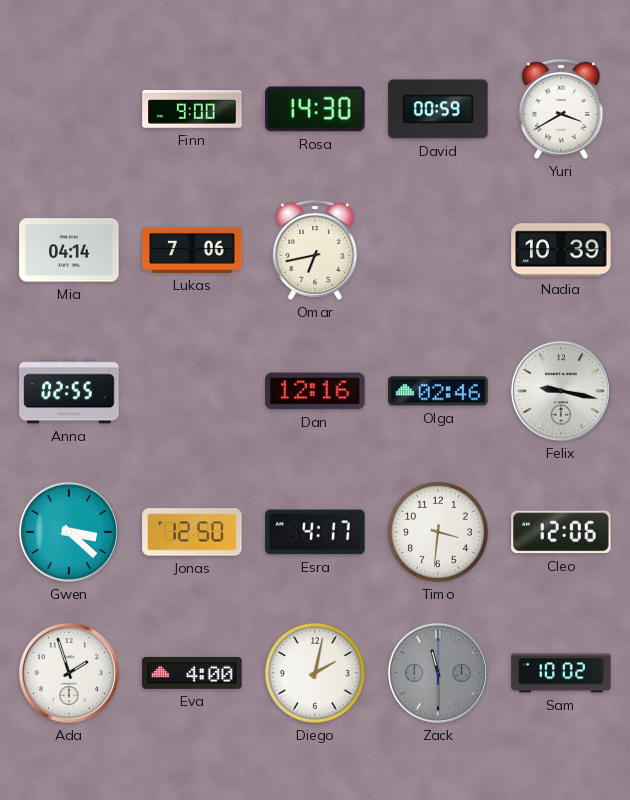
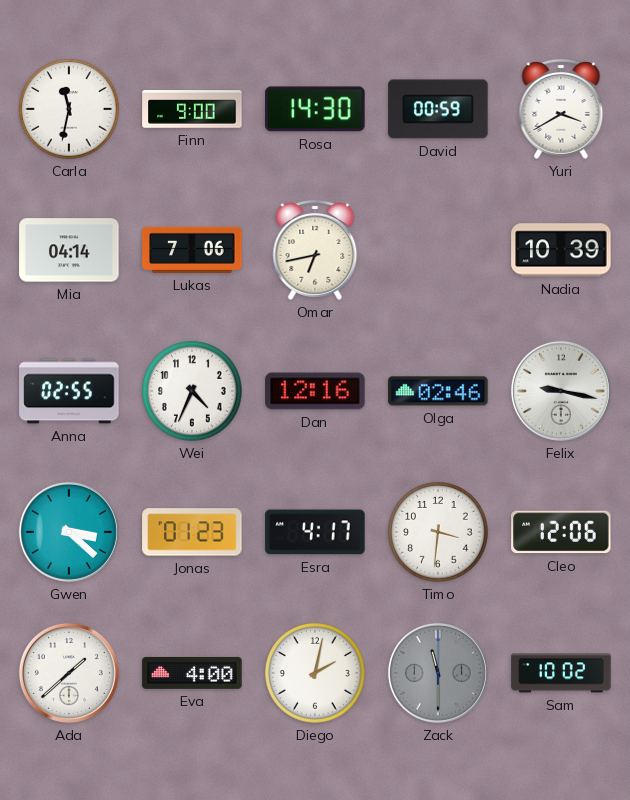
Carla: none -> 11:32
Wei: none -> 4:34
Jonas: 12:50 -> 01:23
Ada: 1:57 -> 1:38
